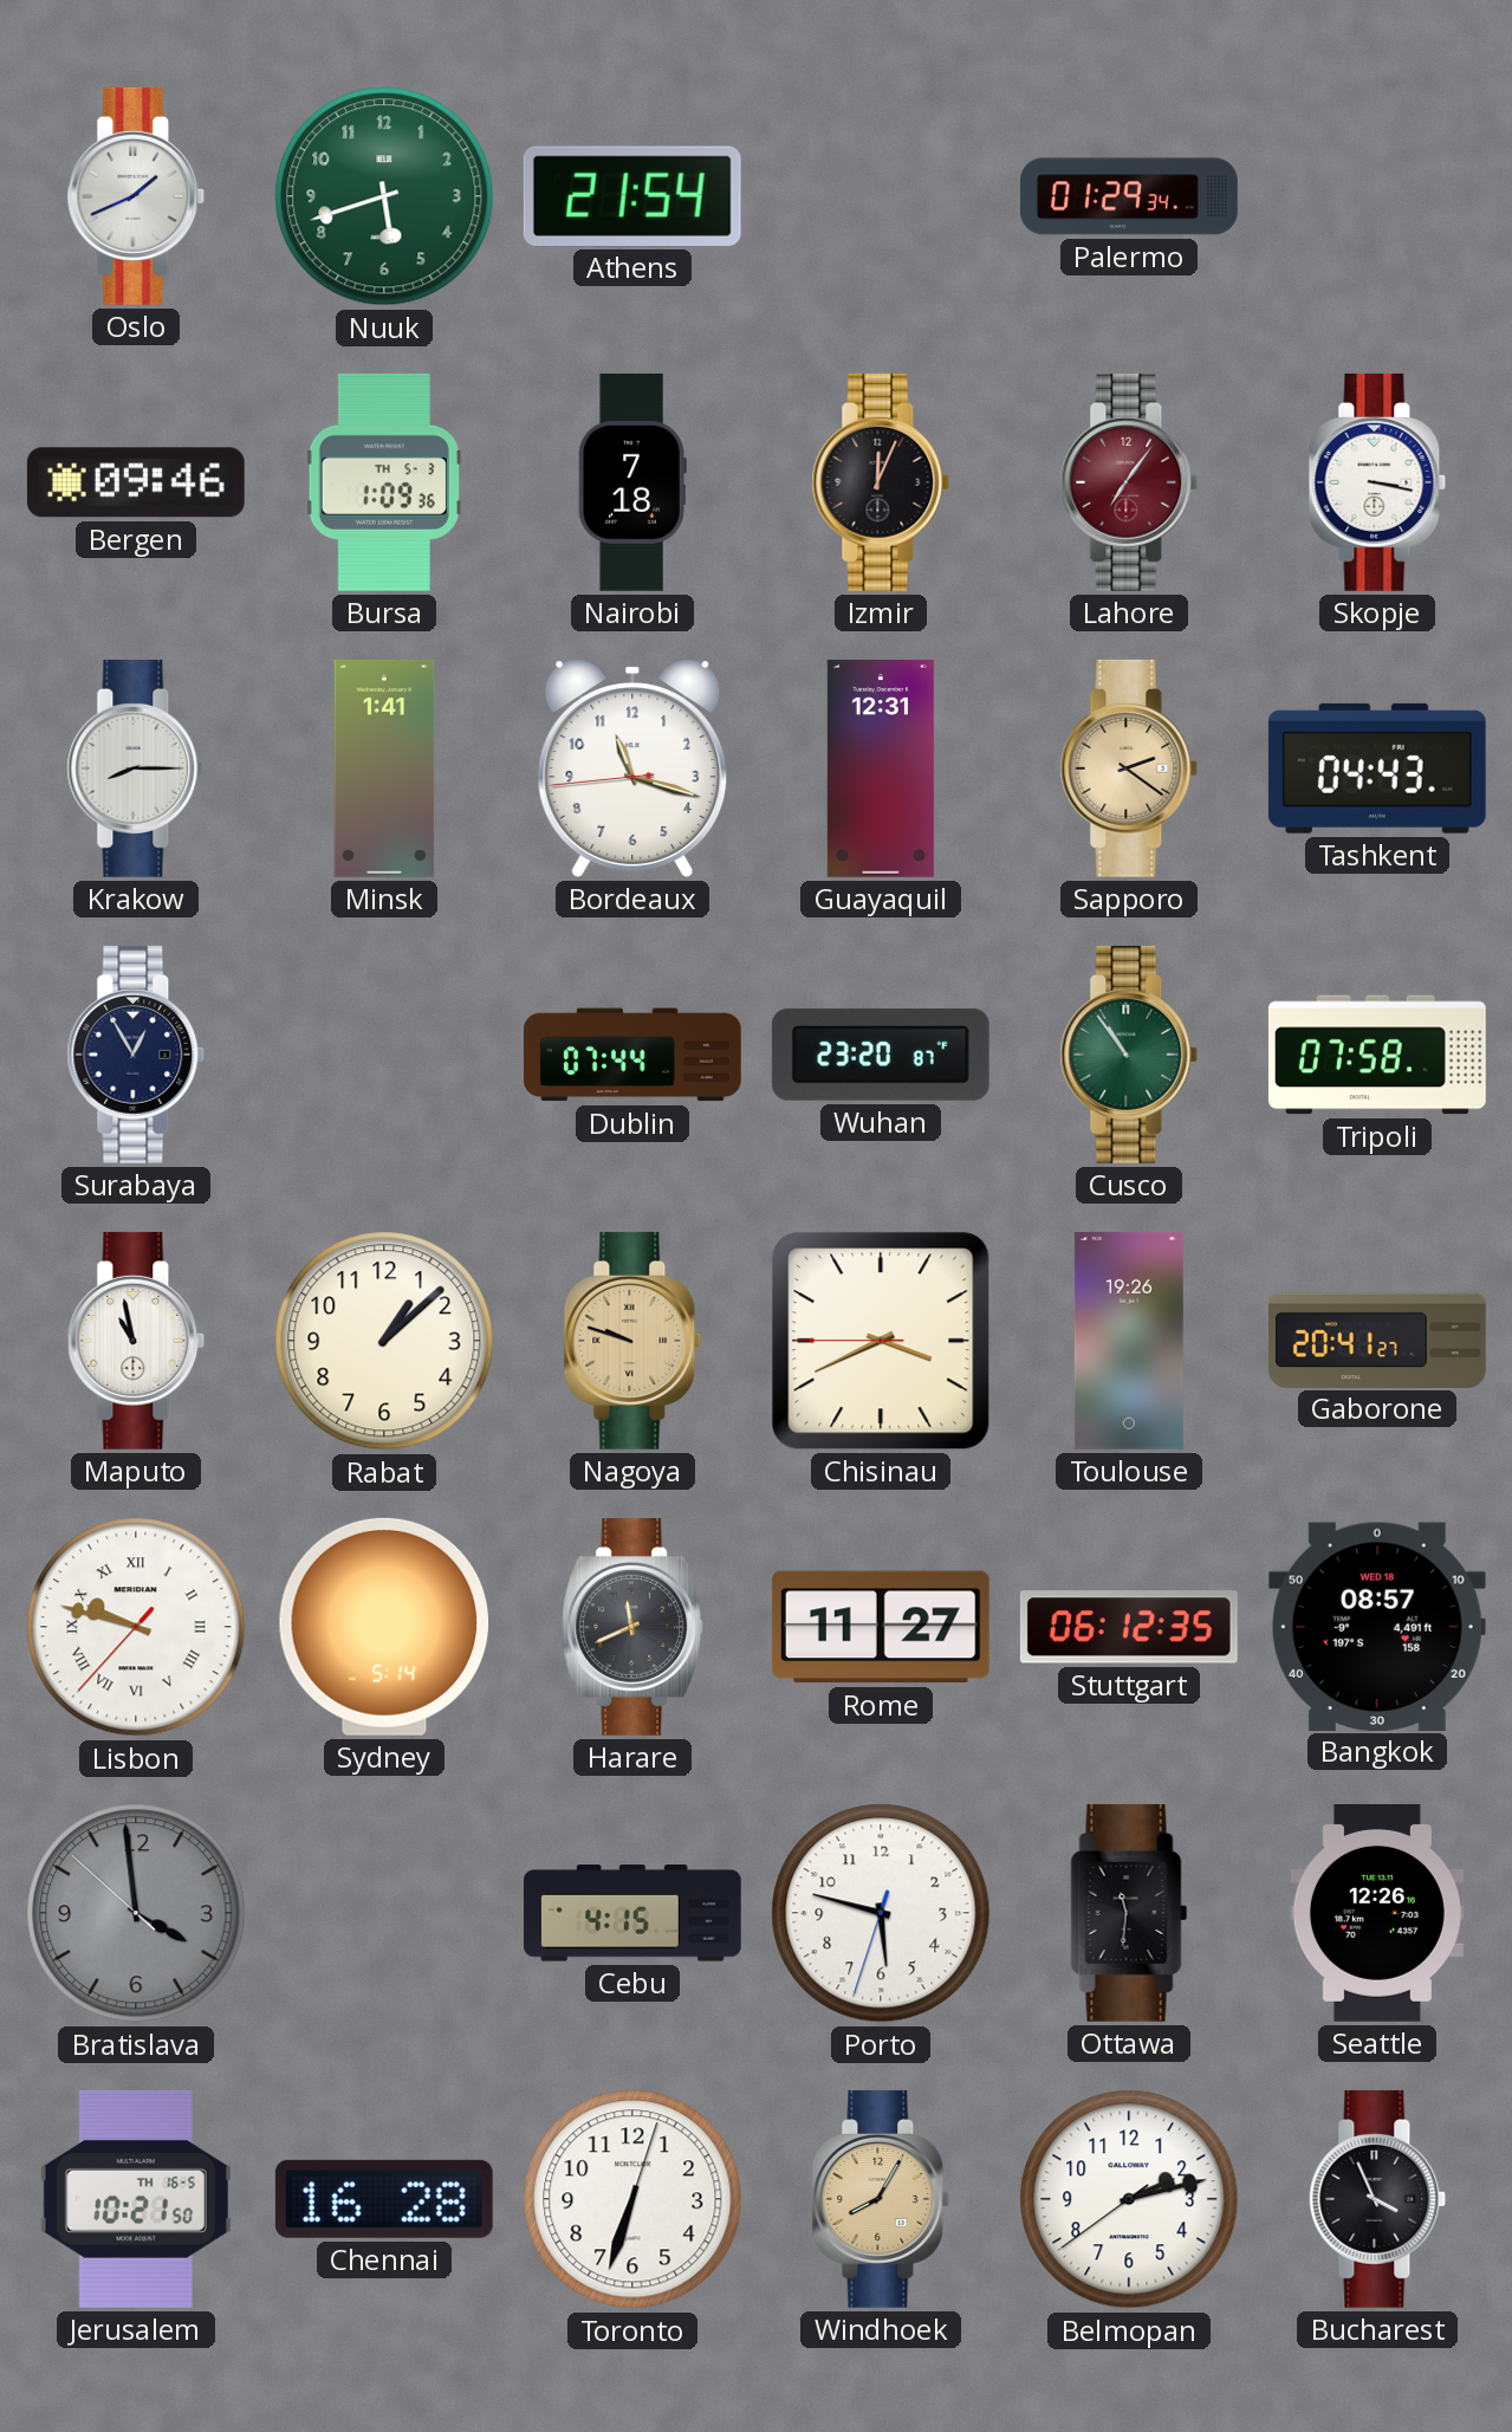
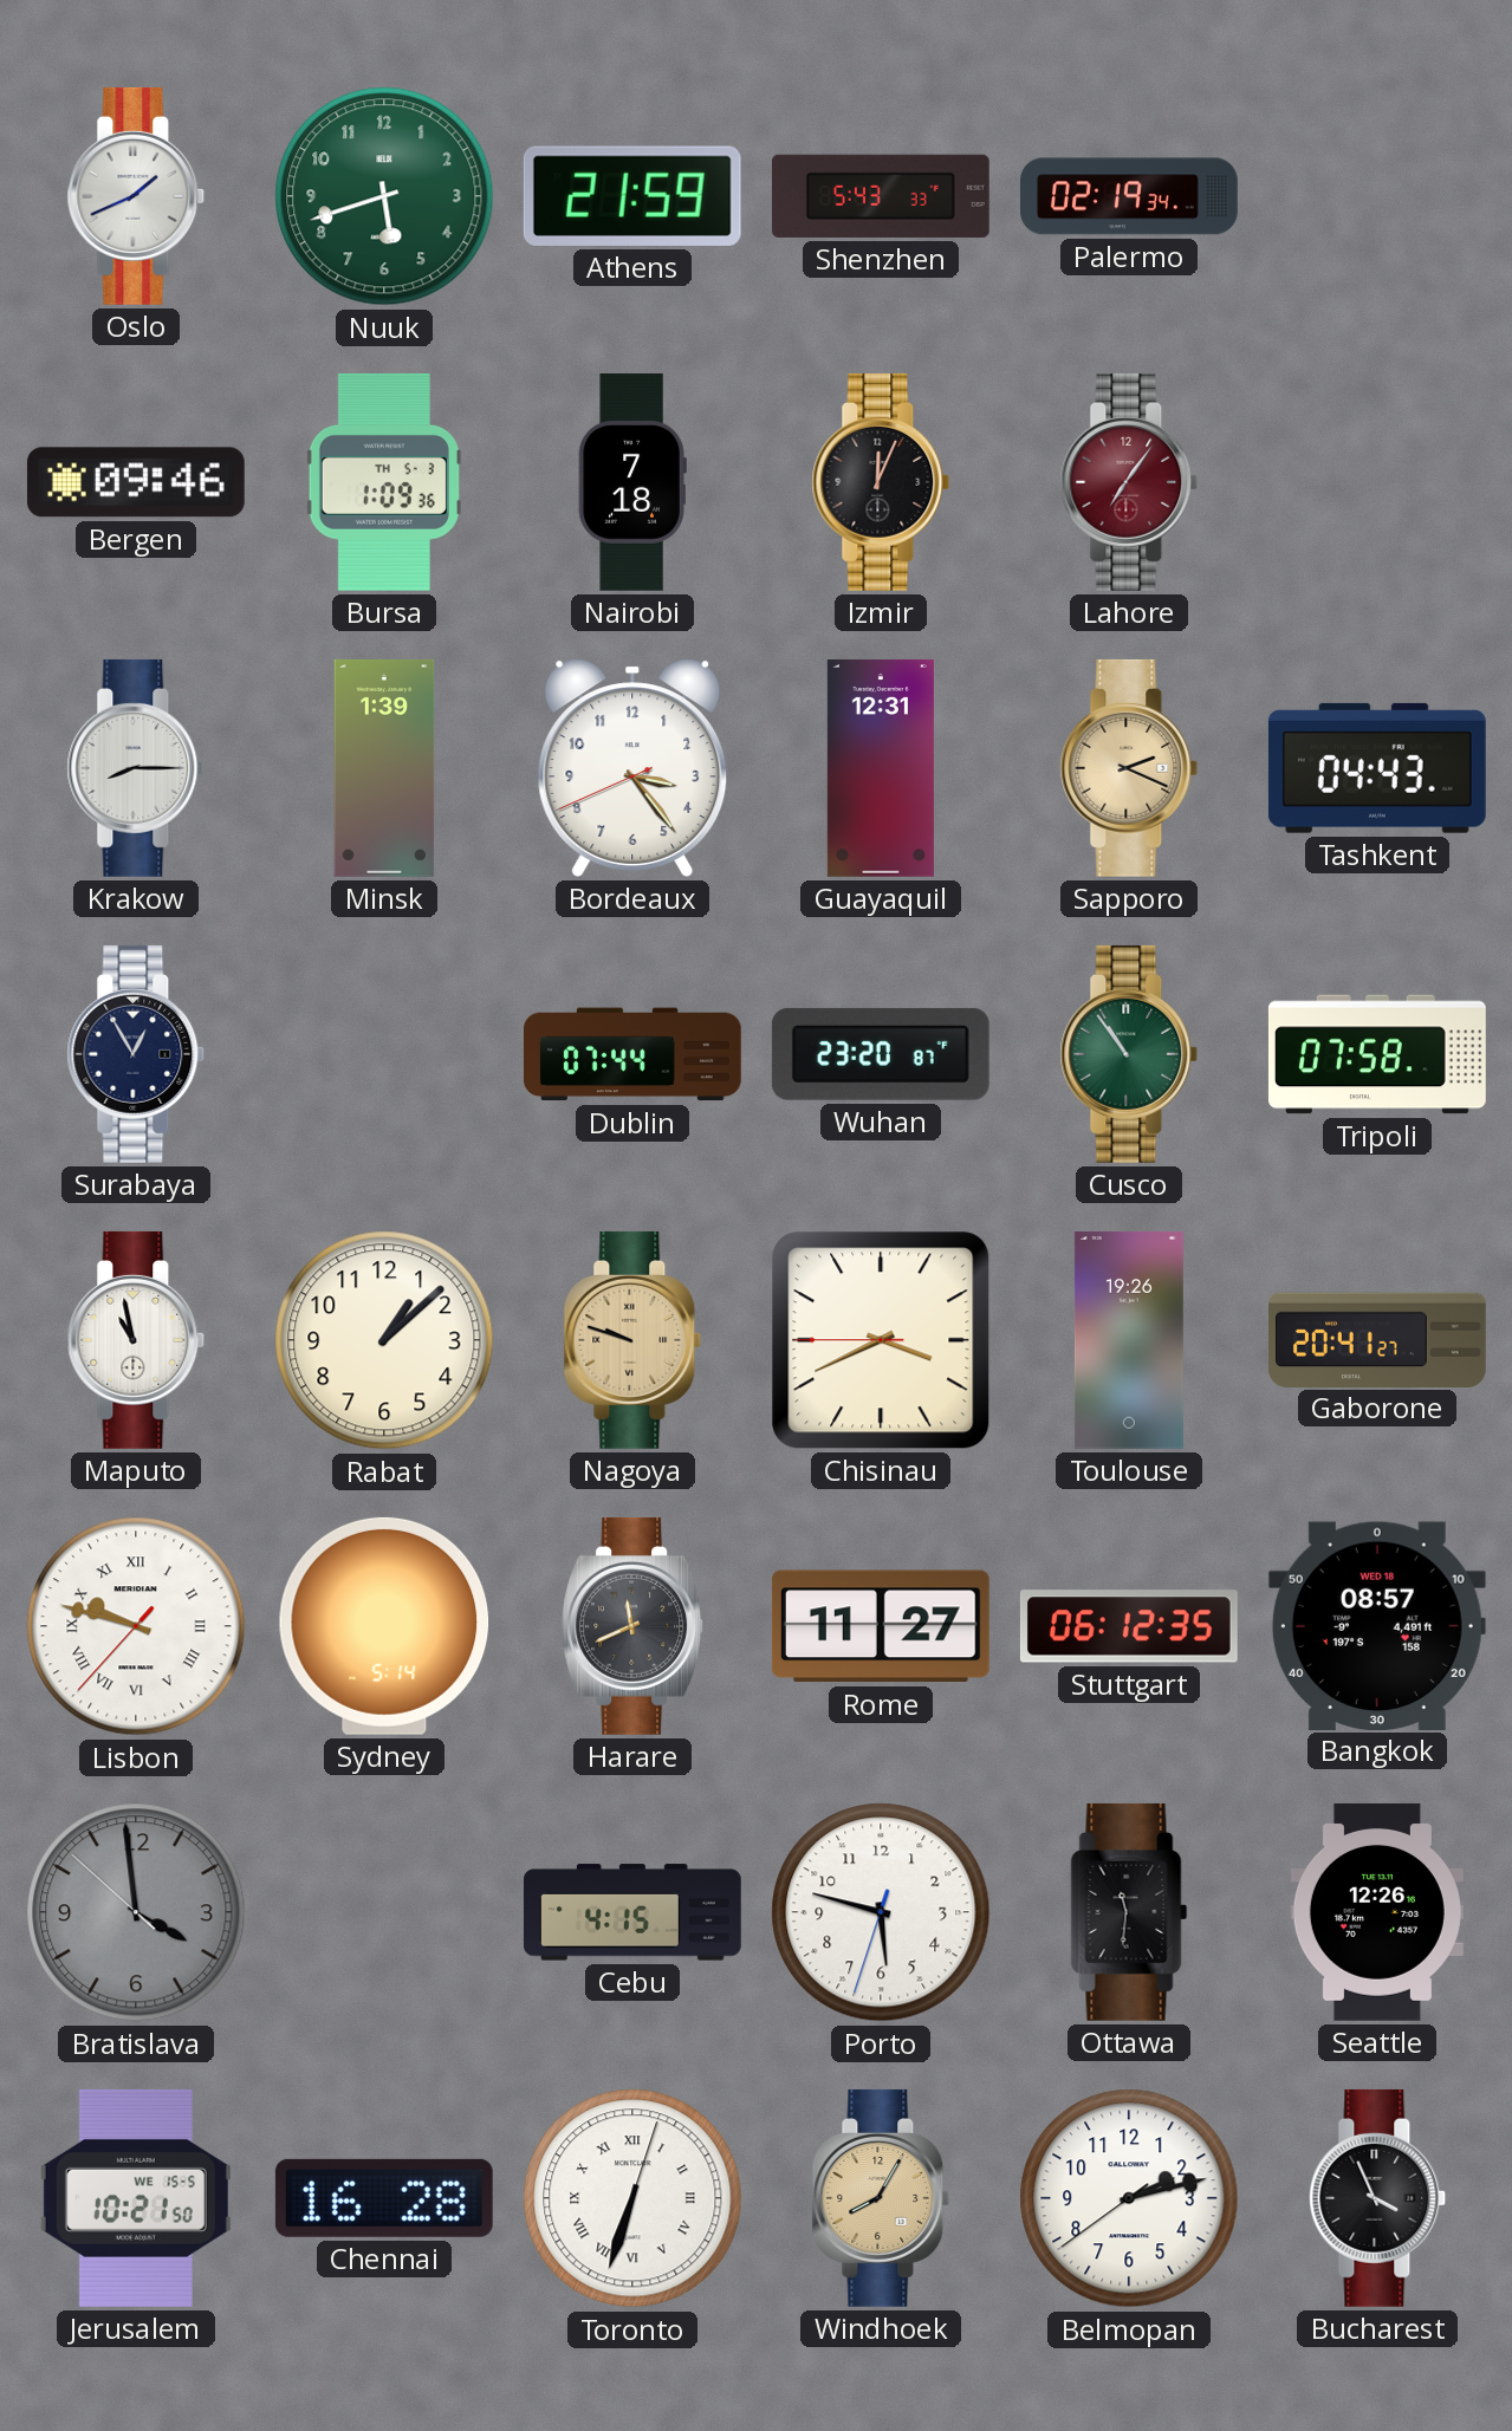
Athens: 21:54 -> 21:59
Shenzhen: none -> 5:43
Palermo: 01:29 -> 02:19
Skopje: 3:17 -> none
Minsk: 1:41 -> 1:39
Bordeaux: 11:17 -> 3:23
Sapporo: 2:21 -> 2:19
Jerusalem date: TH 16-5 -> WE 15-5
Toronto numerals: Arabic -> Roman
